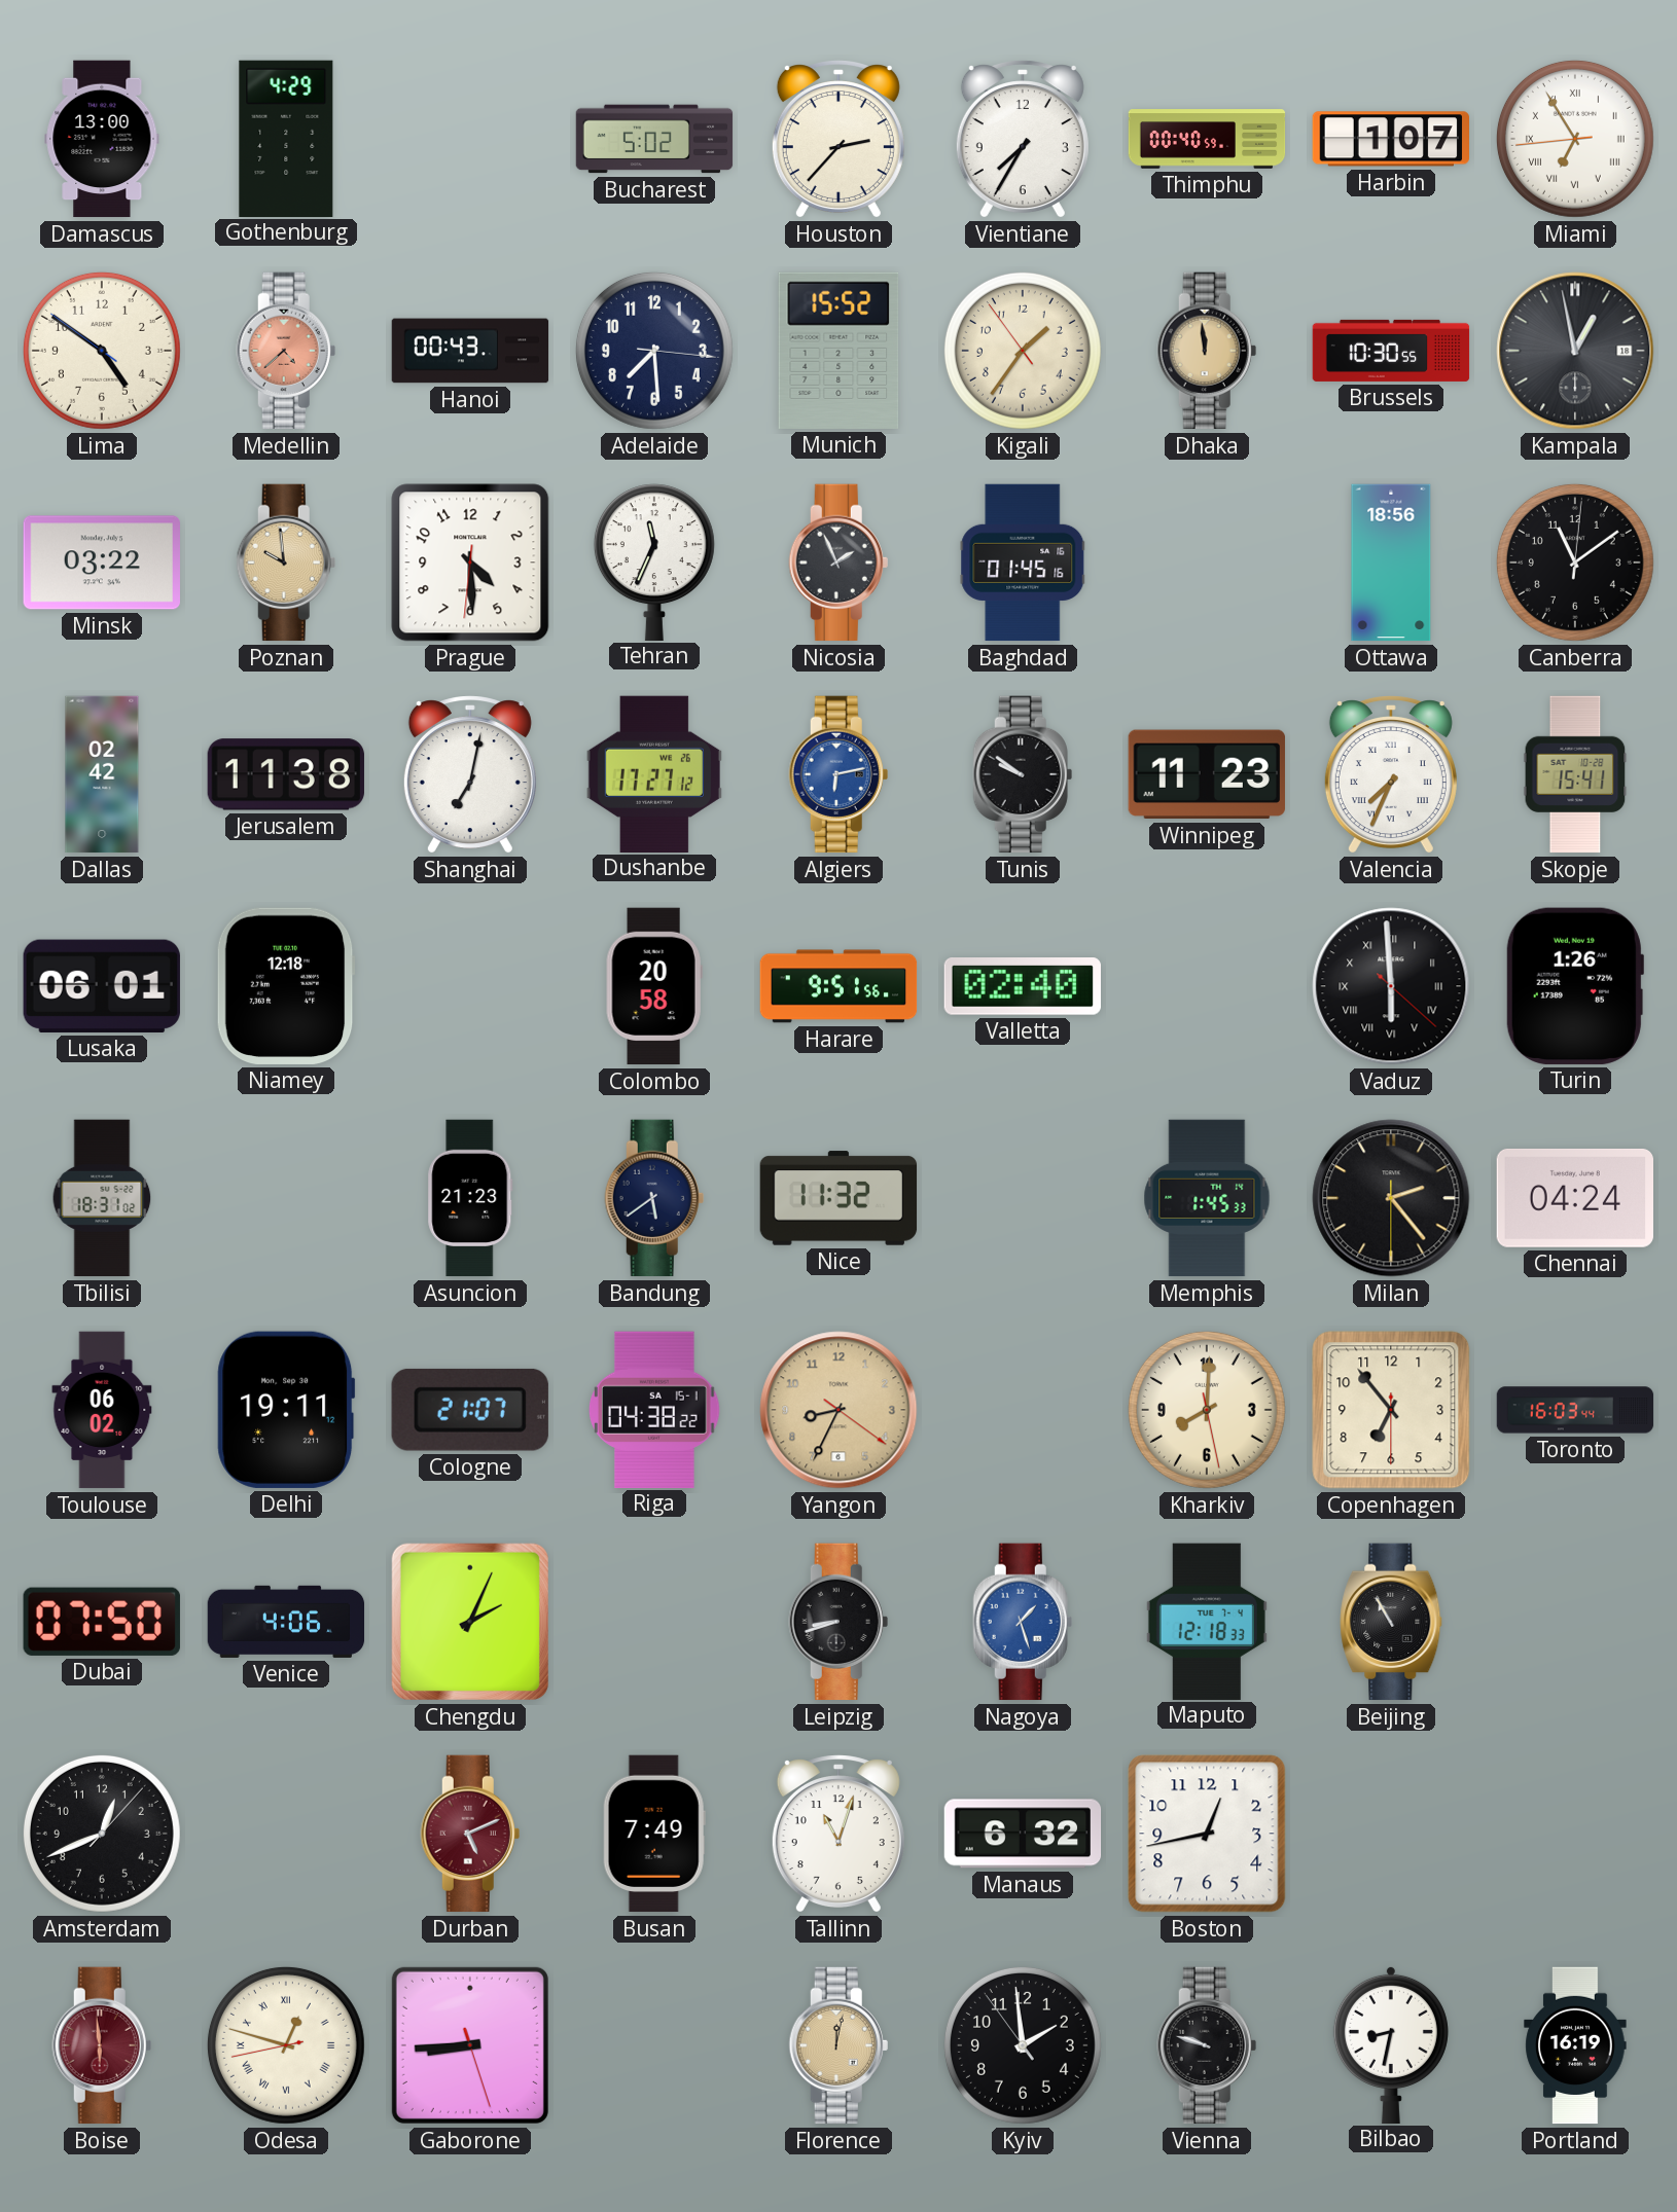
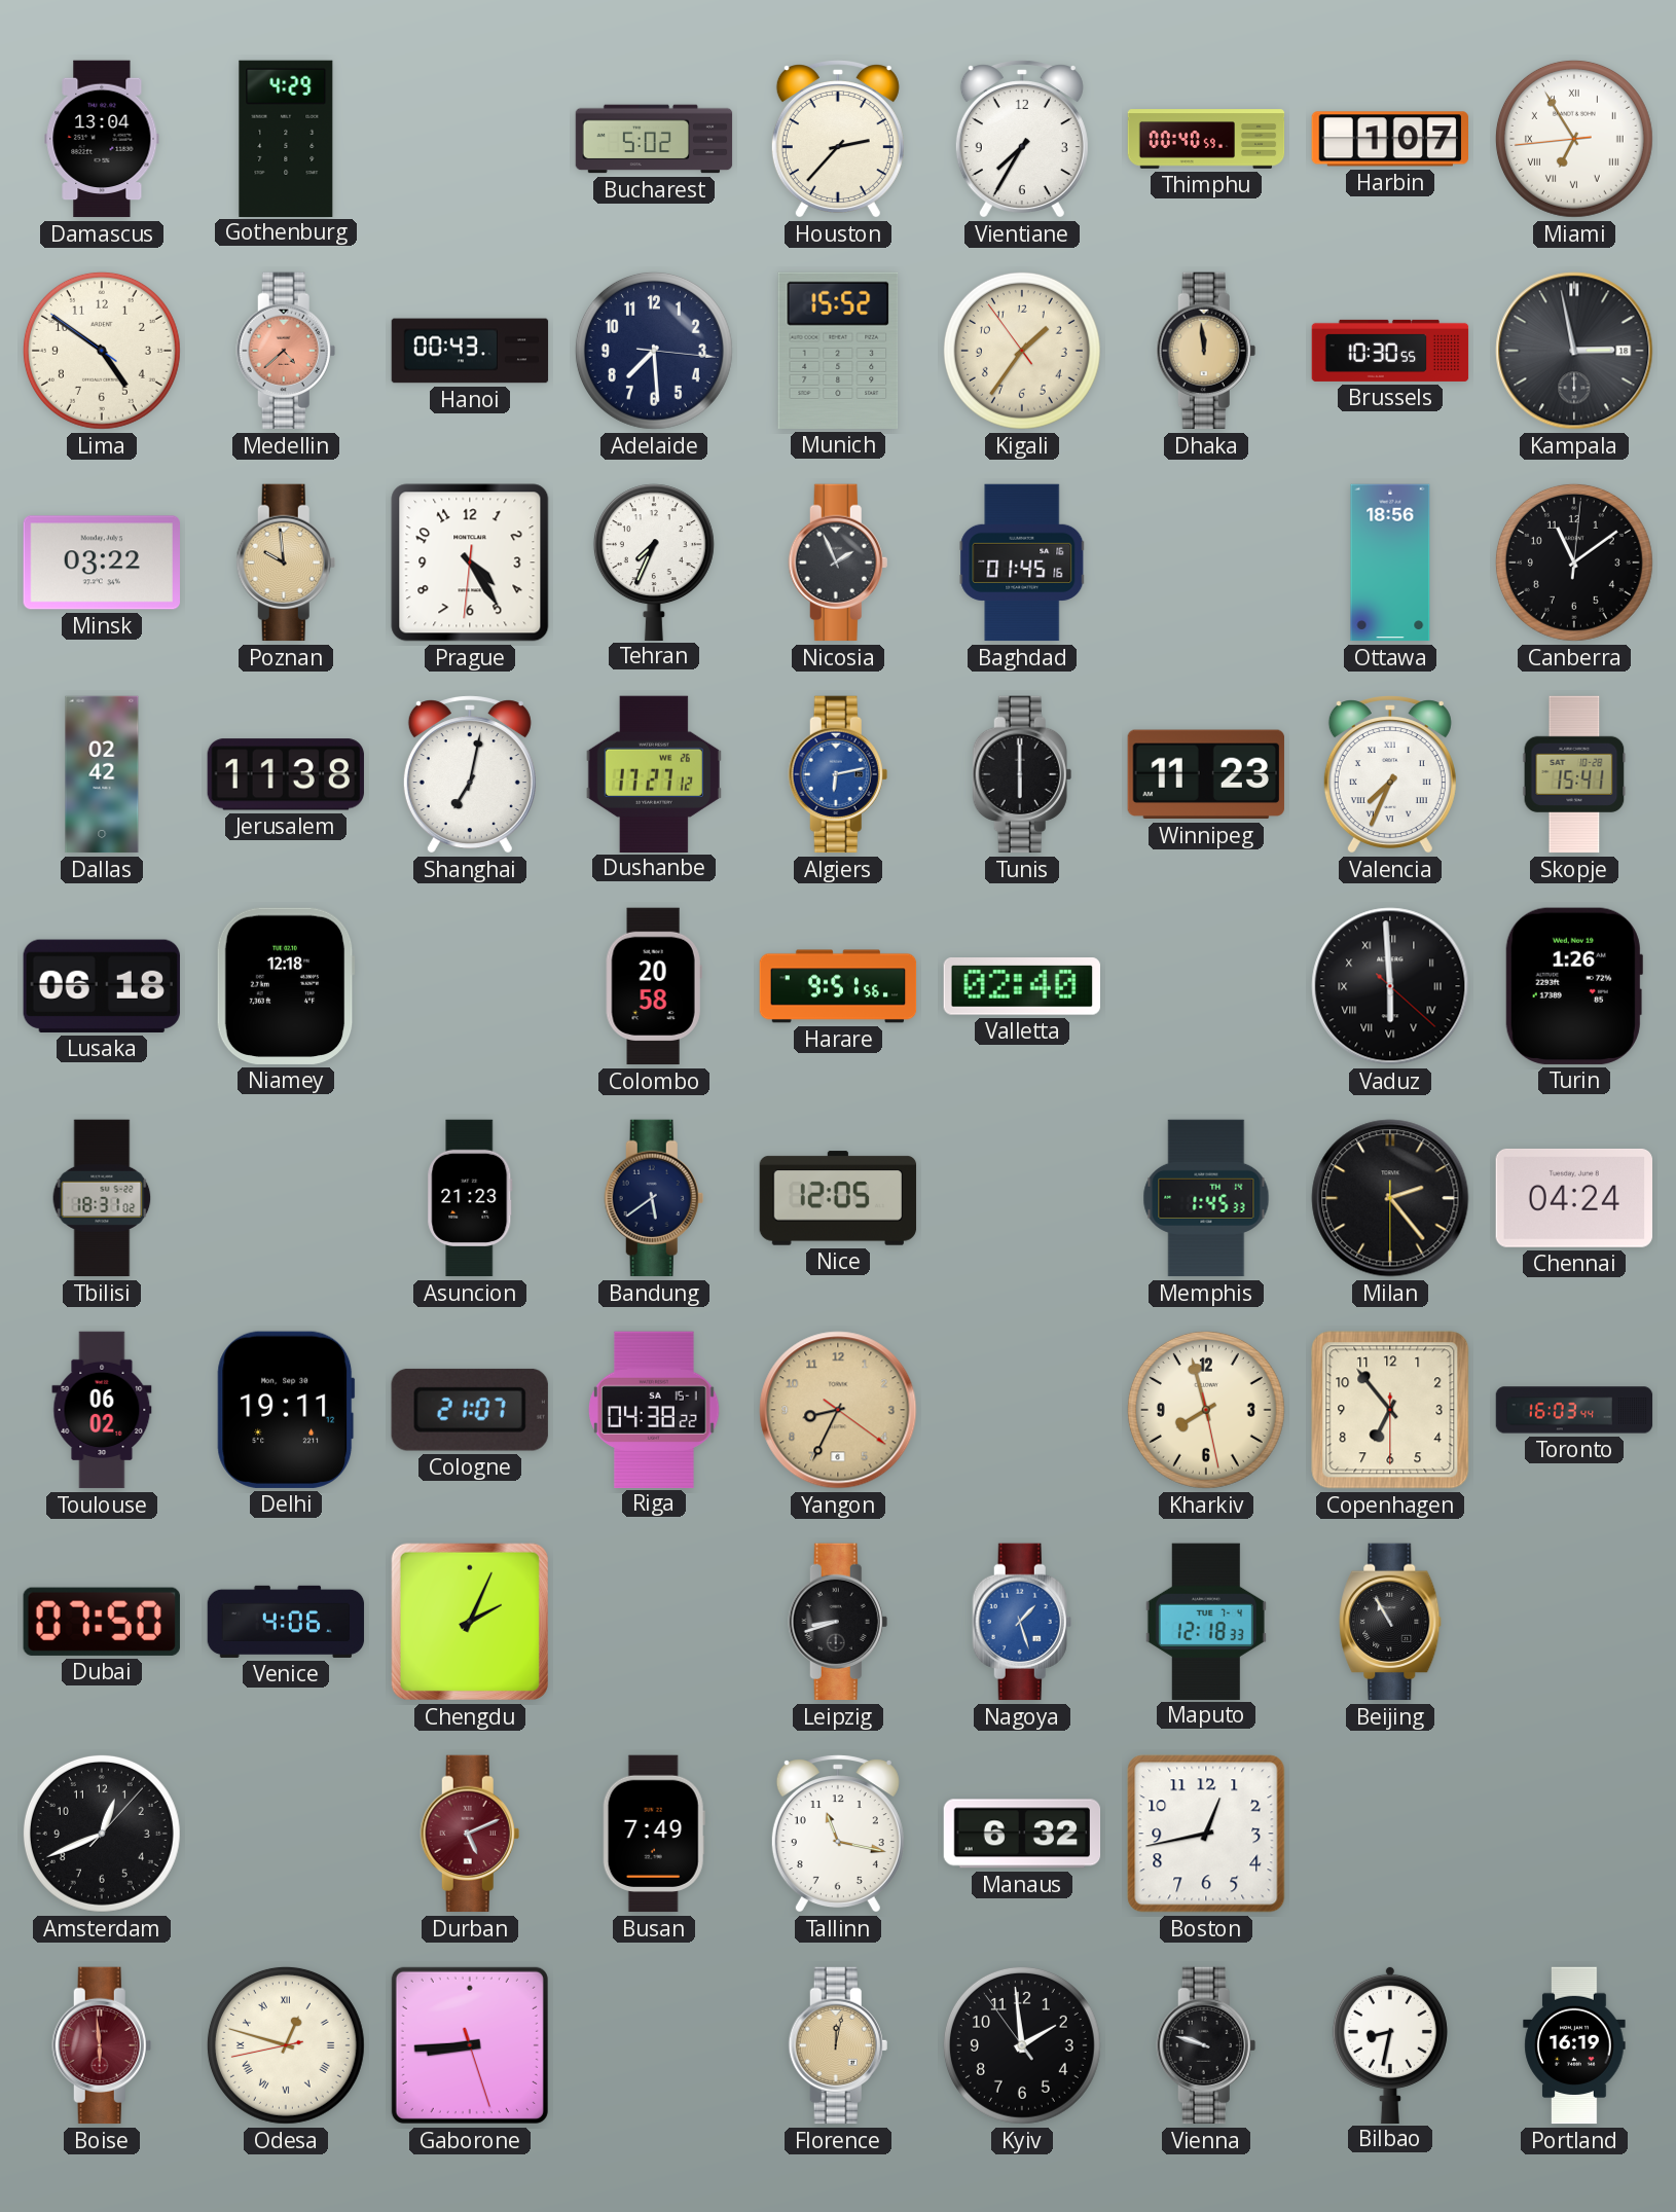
Damascus: 13:00 -> 13:04
Kampala: 12:58 -> 2:58
Prague: 4:29 -> 4:24
Tehran: 11:34 -> 7:34
Tunis: 9:51 -> 6:00
Lusaka: 06:01 -> 06:18
Nice: 11:32 -> 12:05
Kharkiv: 8:00 -> 7:57
Tallinn: 11:03 -> 11:17
